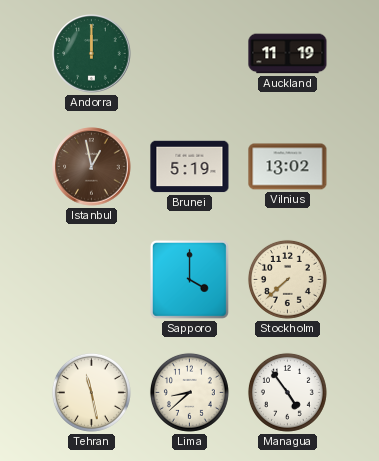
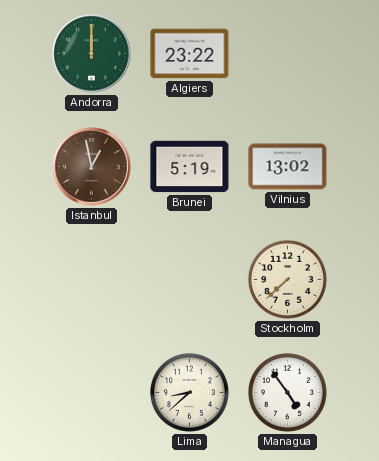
Algiers: none -> 23:22
Auckland: 11:19 -> none
Sapporo: 4:00 -> none
Tehran: 11:28 -> none
